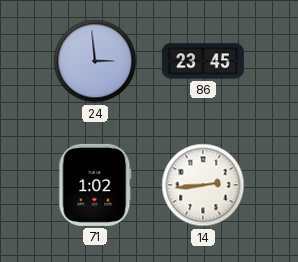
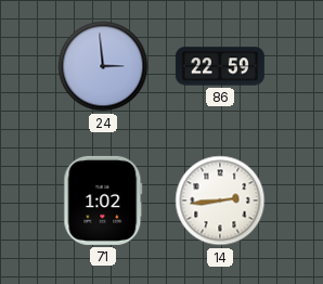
86: 23:45 -> 22:59
